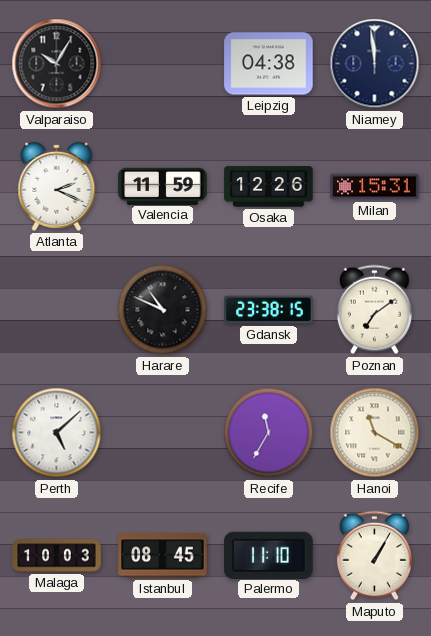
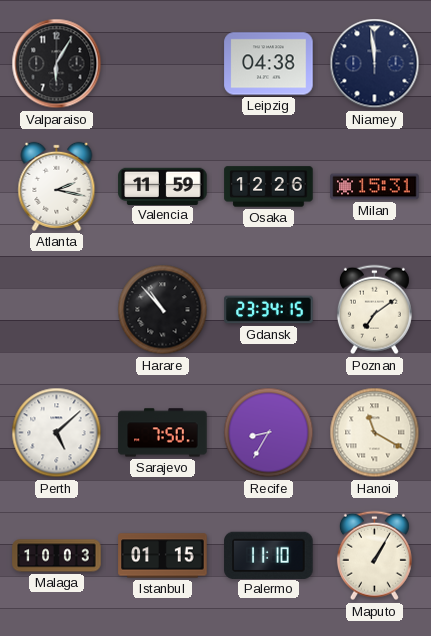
Valparaiso: 10:05 -> 6:05
Atlanta: 2:19 -> 2:17
Harare: 10:49 -> 10:53
Gdansk: 23:38 -> 23:34
Sarajevo: none -> 7:50
Recife: 11:35 -> 8:35
Istanbul: 08:45 -> 01:15
